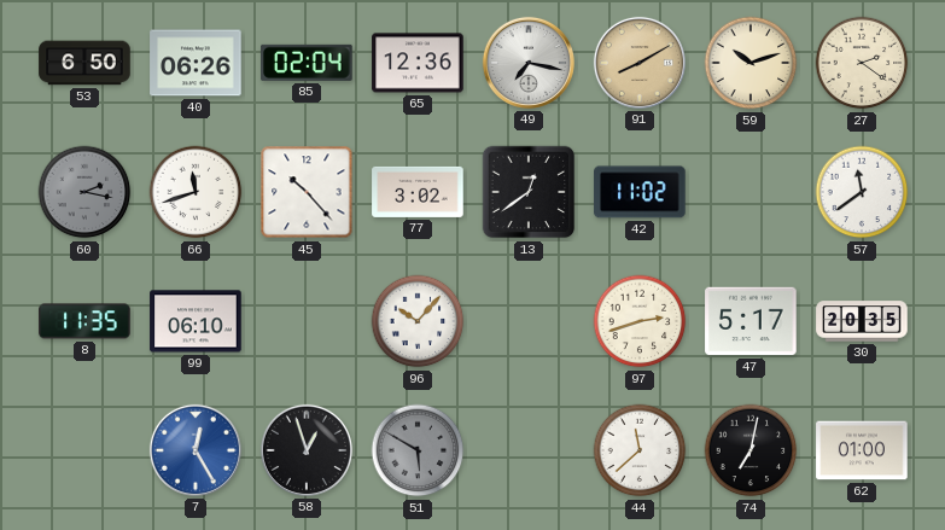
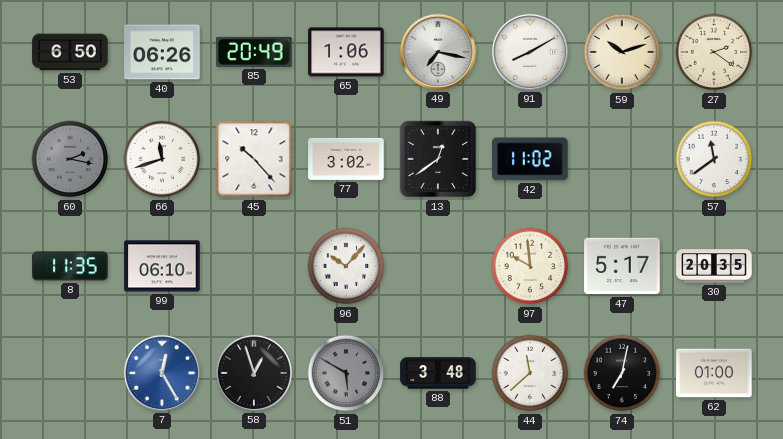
85: 02:04 -> 20:49
65: 12:36 -> 1:06
91 dial: champagne -> white
97: 2:42 -> 9:59
88: none -> 3:48
